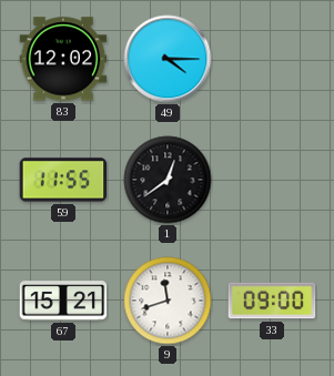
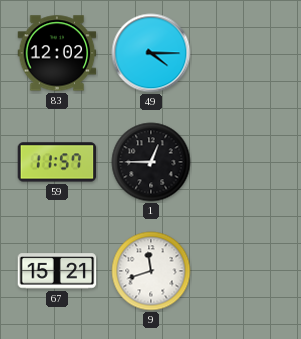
59: 11:55 -> 11:57
1: 12:39 -> 12:45
33: 09:00 -> none
